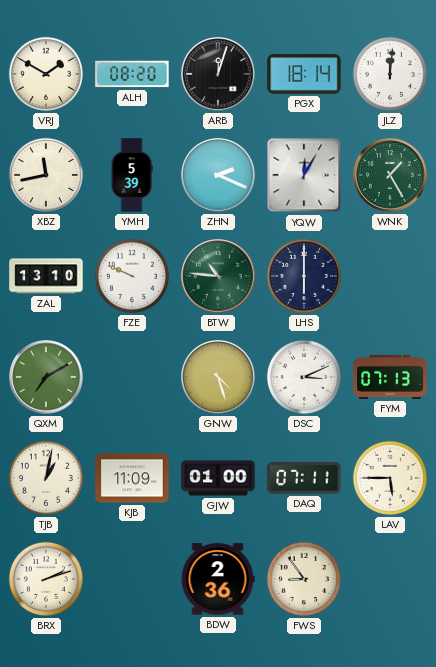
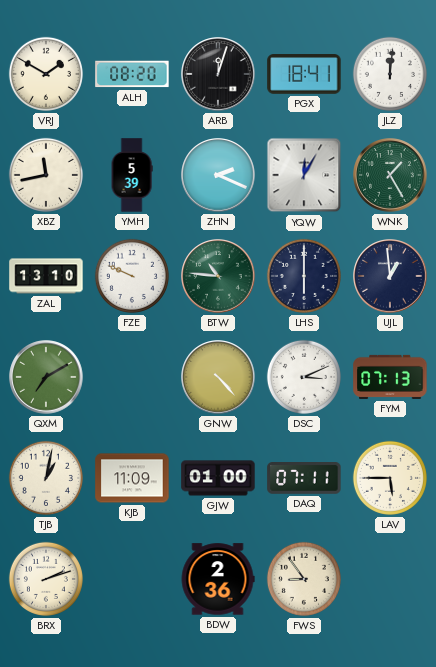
PGX: 18:14 -> 18:41
UJL: none -> 12:59
GNW: 4:27 -> 4:23
